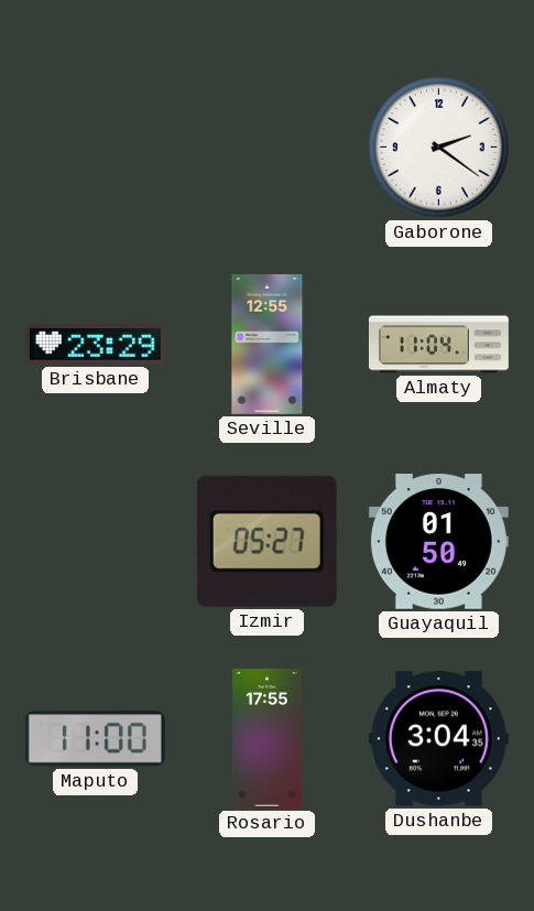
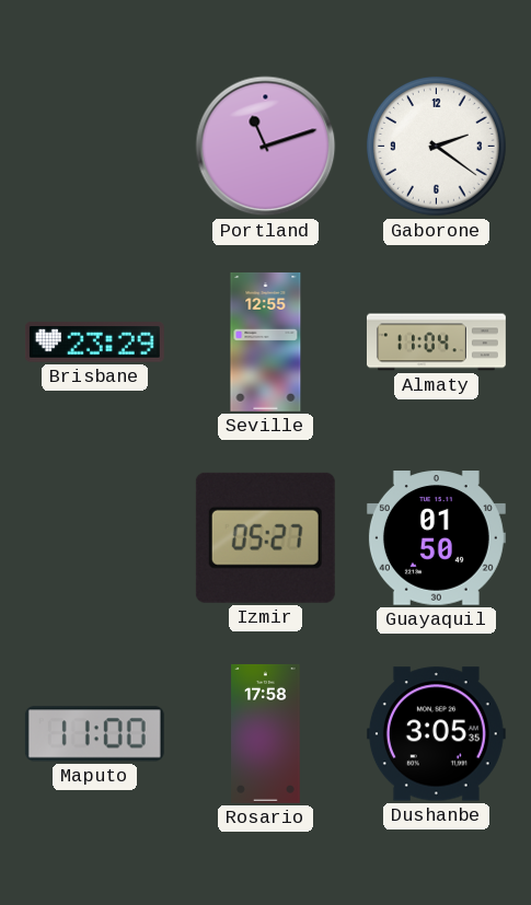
Portland: none -> 11:12
Rosario: 17:55 -> 17:58
Dushanbe: 3:04 -> 3:05
